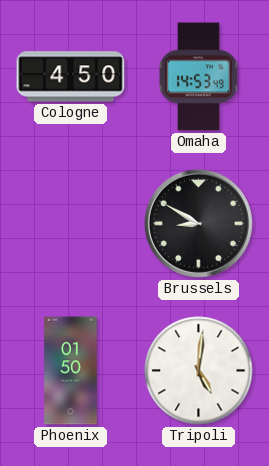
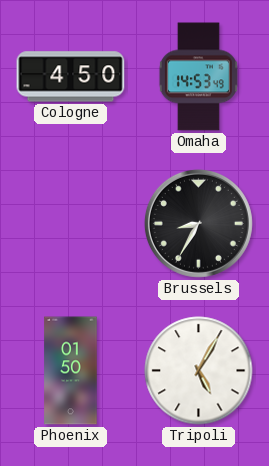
Brussels: 8:50 -> 8:35
Tripoli: 5:01 -> 5:05
